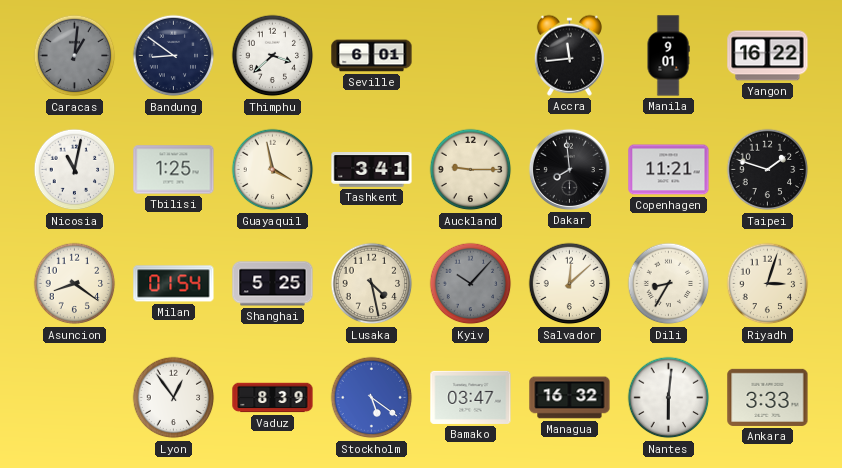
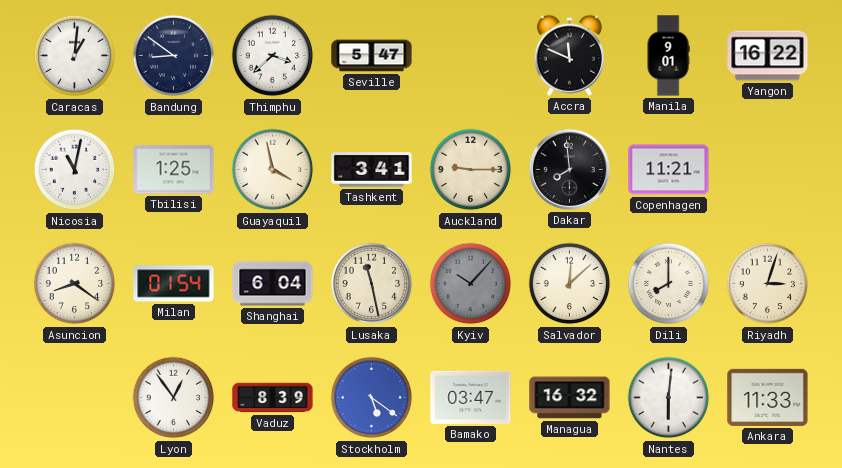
Caracas dial: grey -> white
Seville: 6:01 -> 5:47
Accra: 11:44 -> 11:49
Taipei: 1:48 -> none
Shanghai: 5:25 -> 6:04
Lusaka: 4:28 -> 11:28
Dili: 8:35 -> 8:00
Ankara: 3:33 -> 11:33
